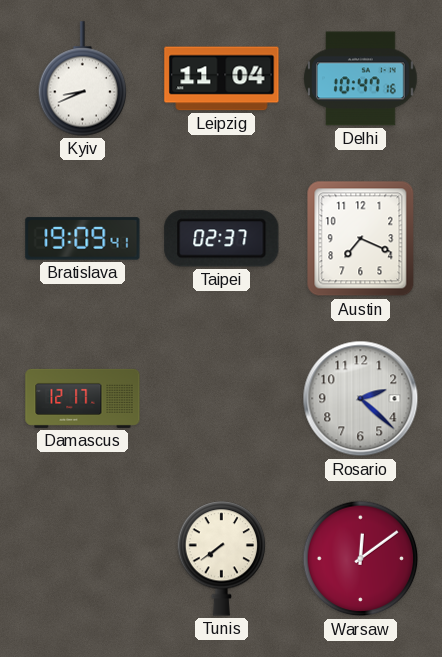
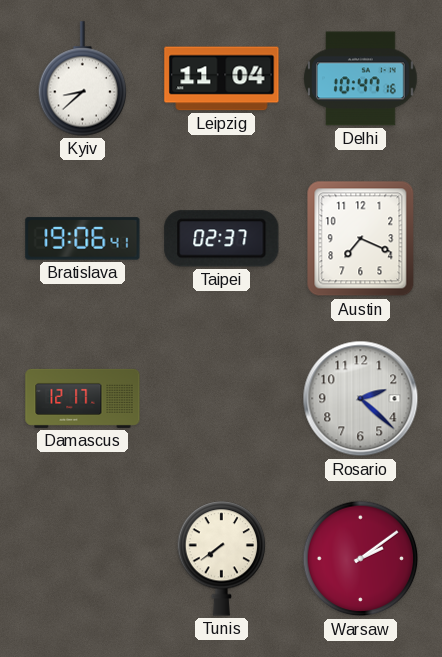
Kyiv: 8:41 -> 8:38
Bratislava: 19:09 -> 19:06
Warsaw: 12:09 -> 2:09
